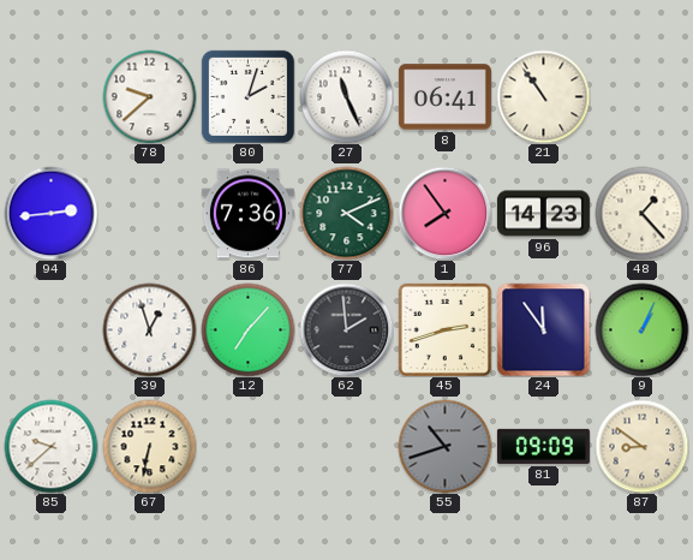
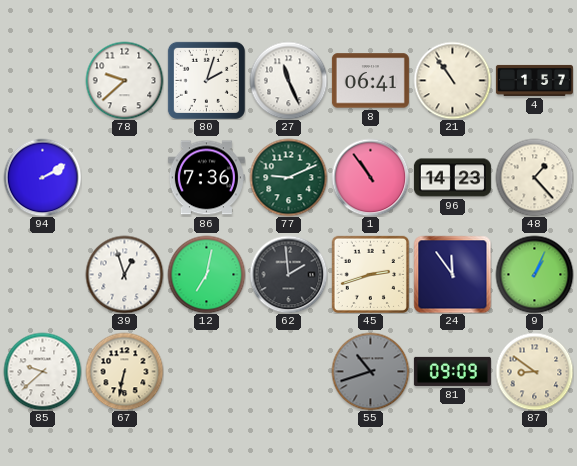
4: none -> 1:57
94: 2:44 -> 2:10
77: 4:11 -> 9:11
1: 7:54 -> 10:54
12: 7:07 -> 7:02
